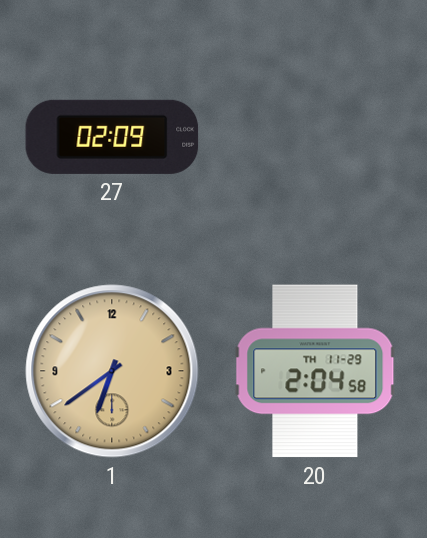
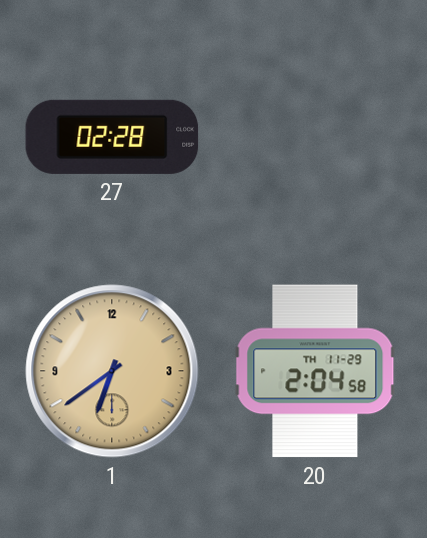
27: 02:09 -> 02:28
